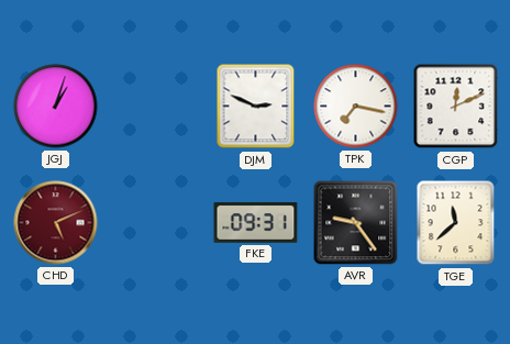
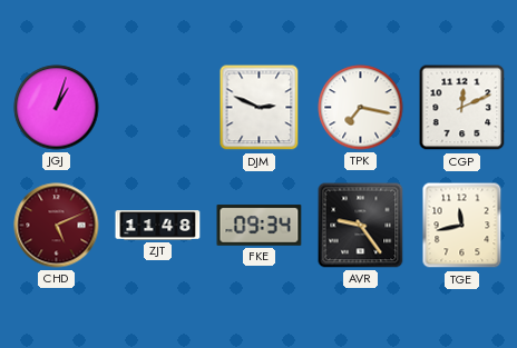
ZJT: none -> 11:48
FKE: 09:31 -> 09:34
TGE: 11:38 -> 11:43
